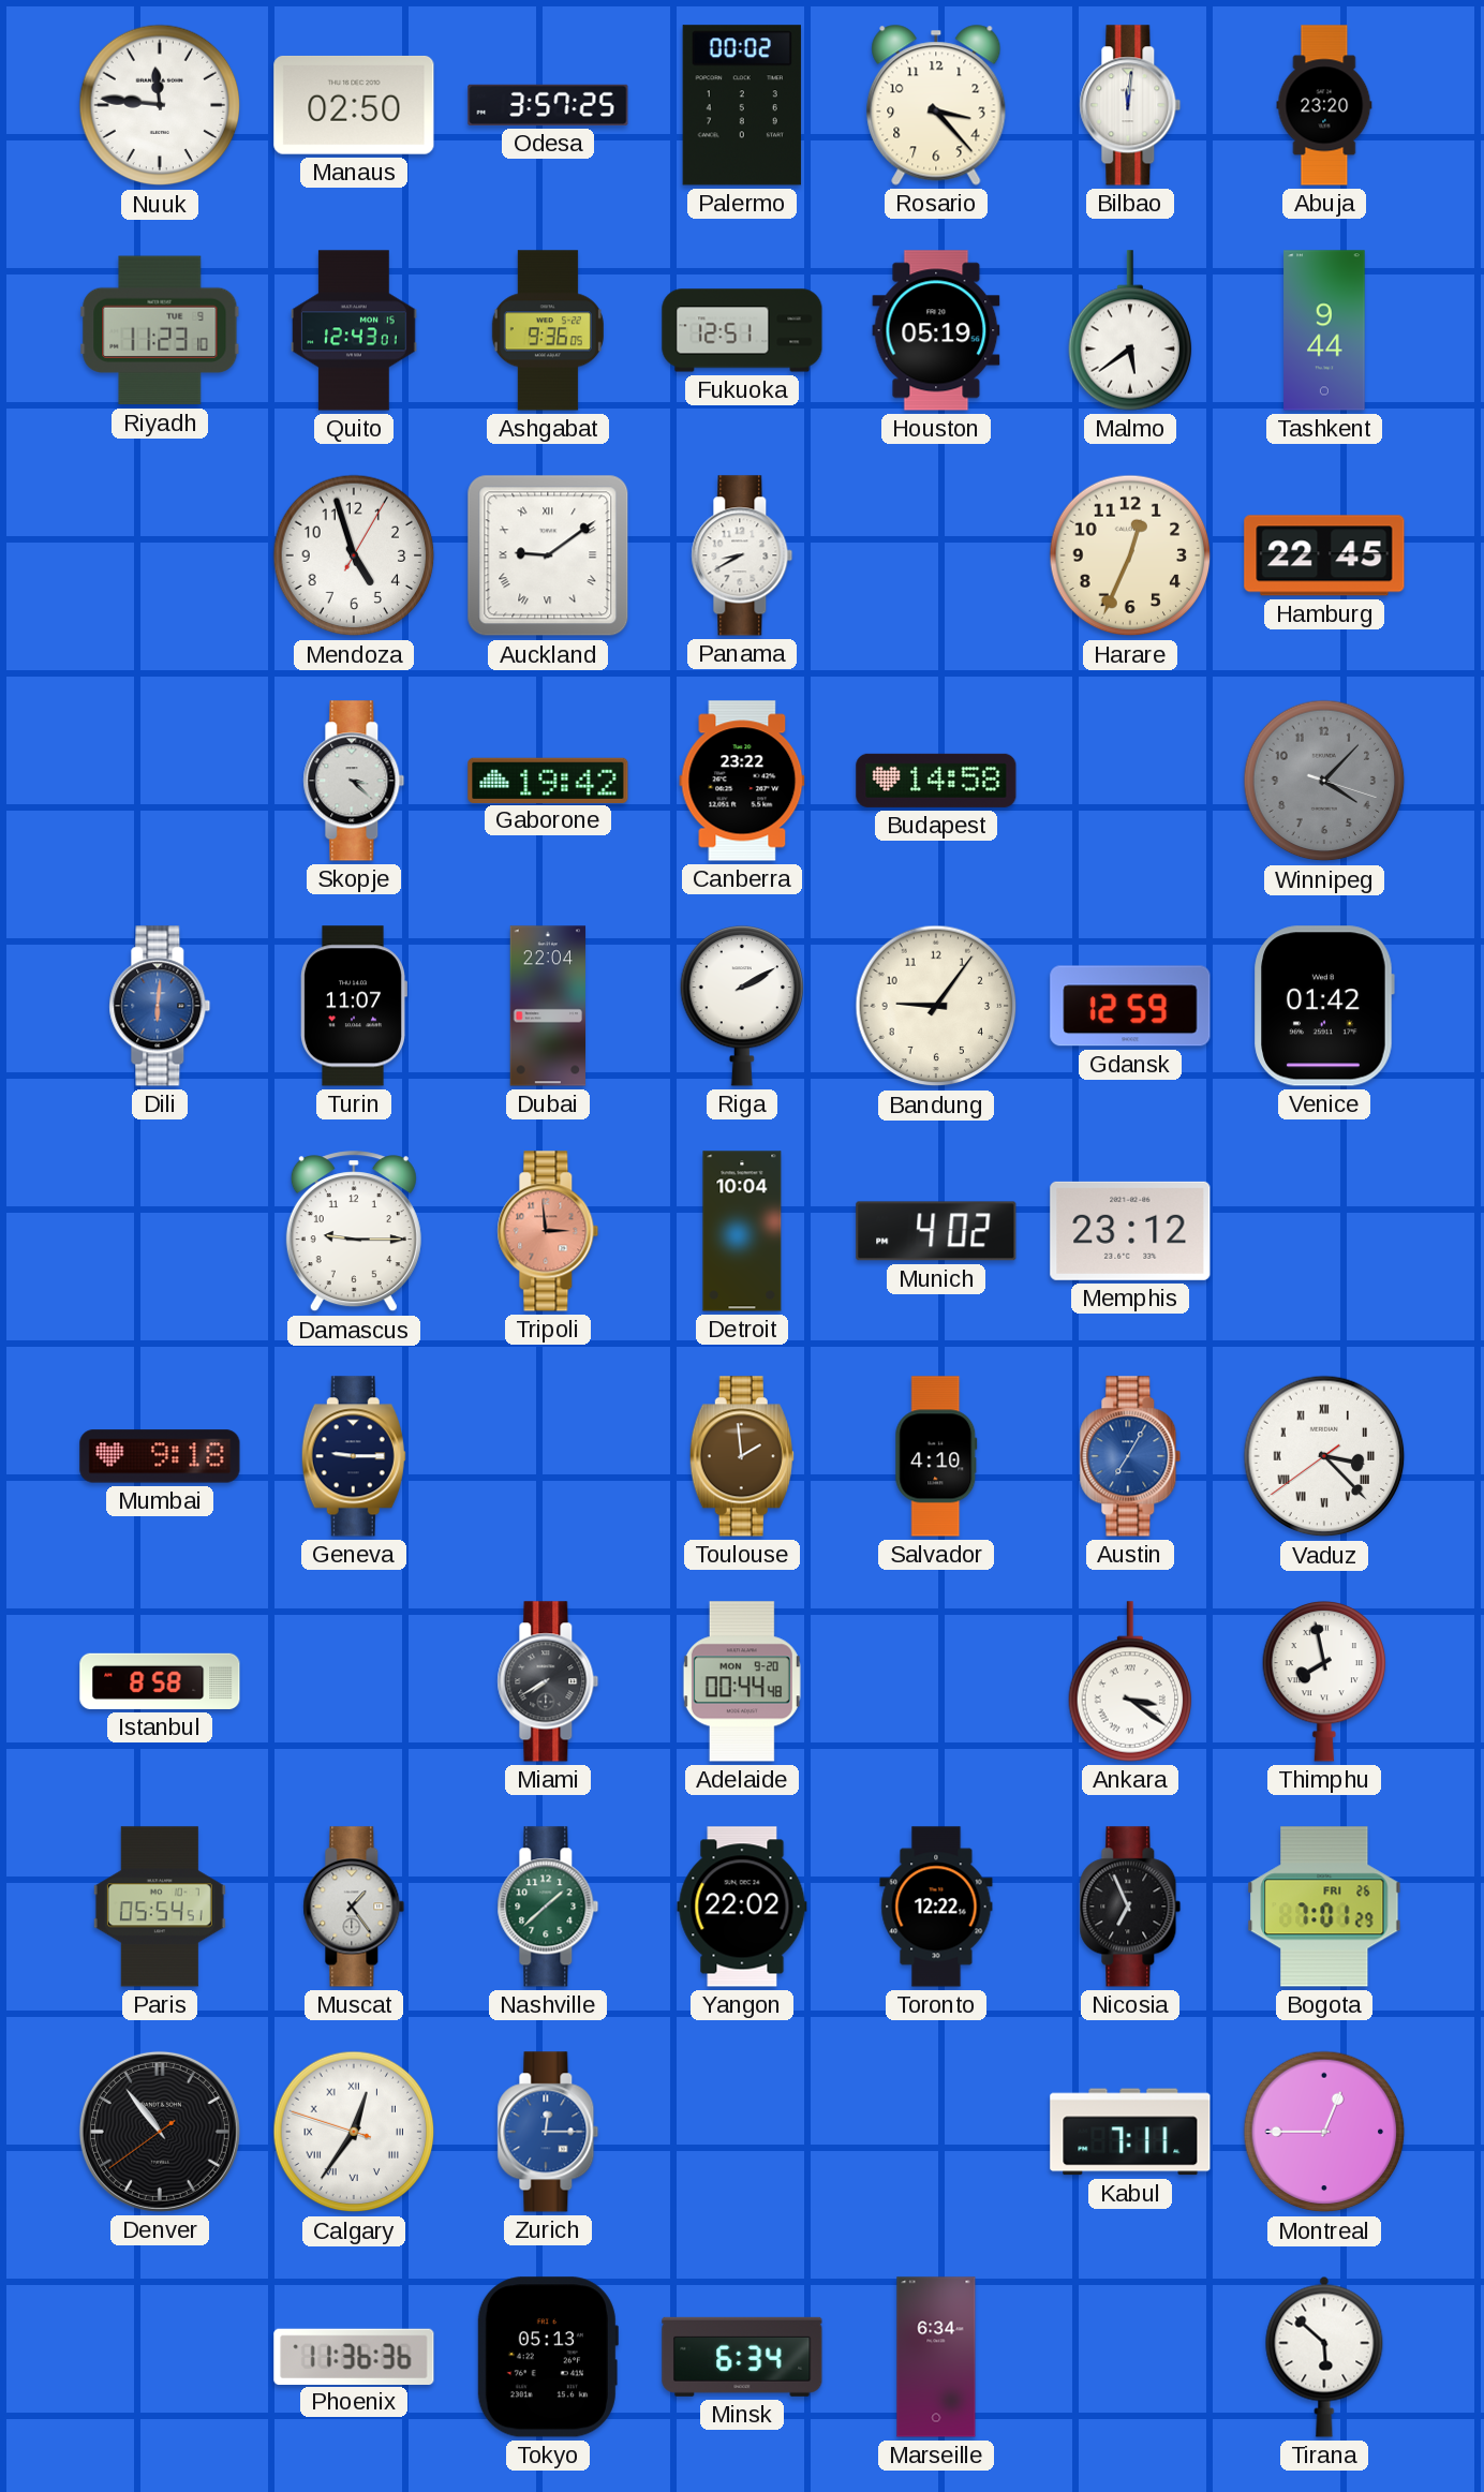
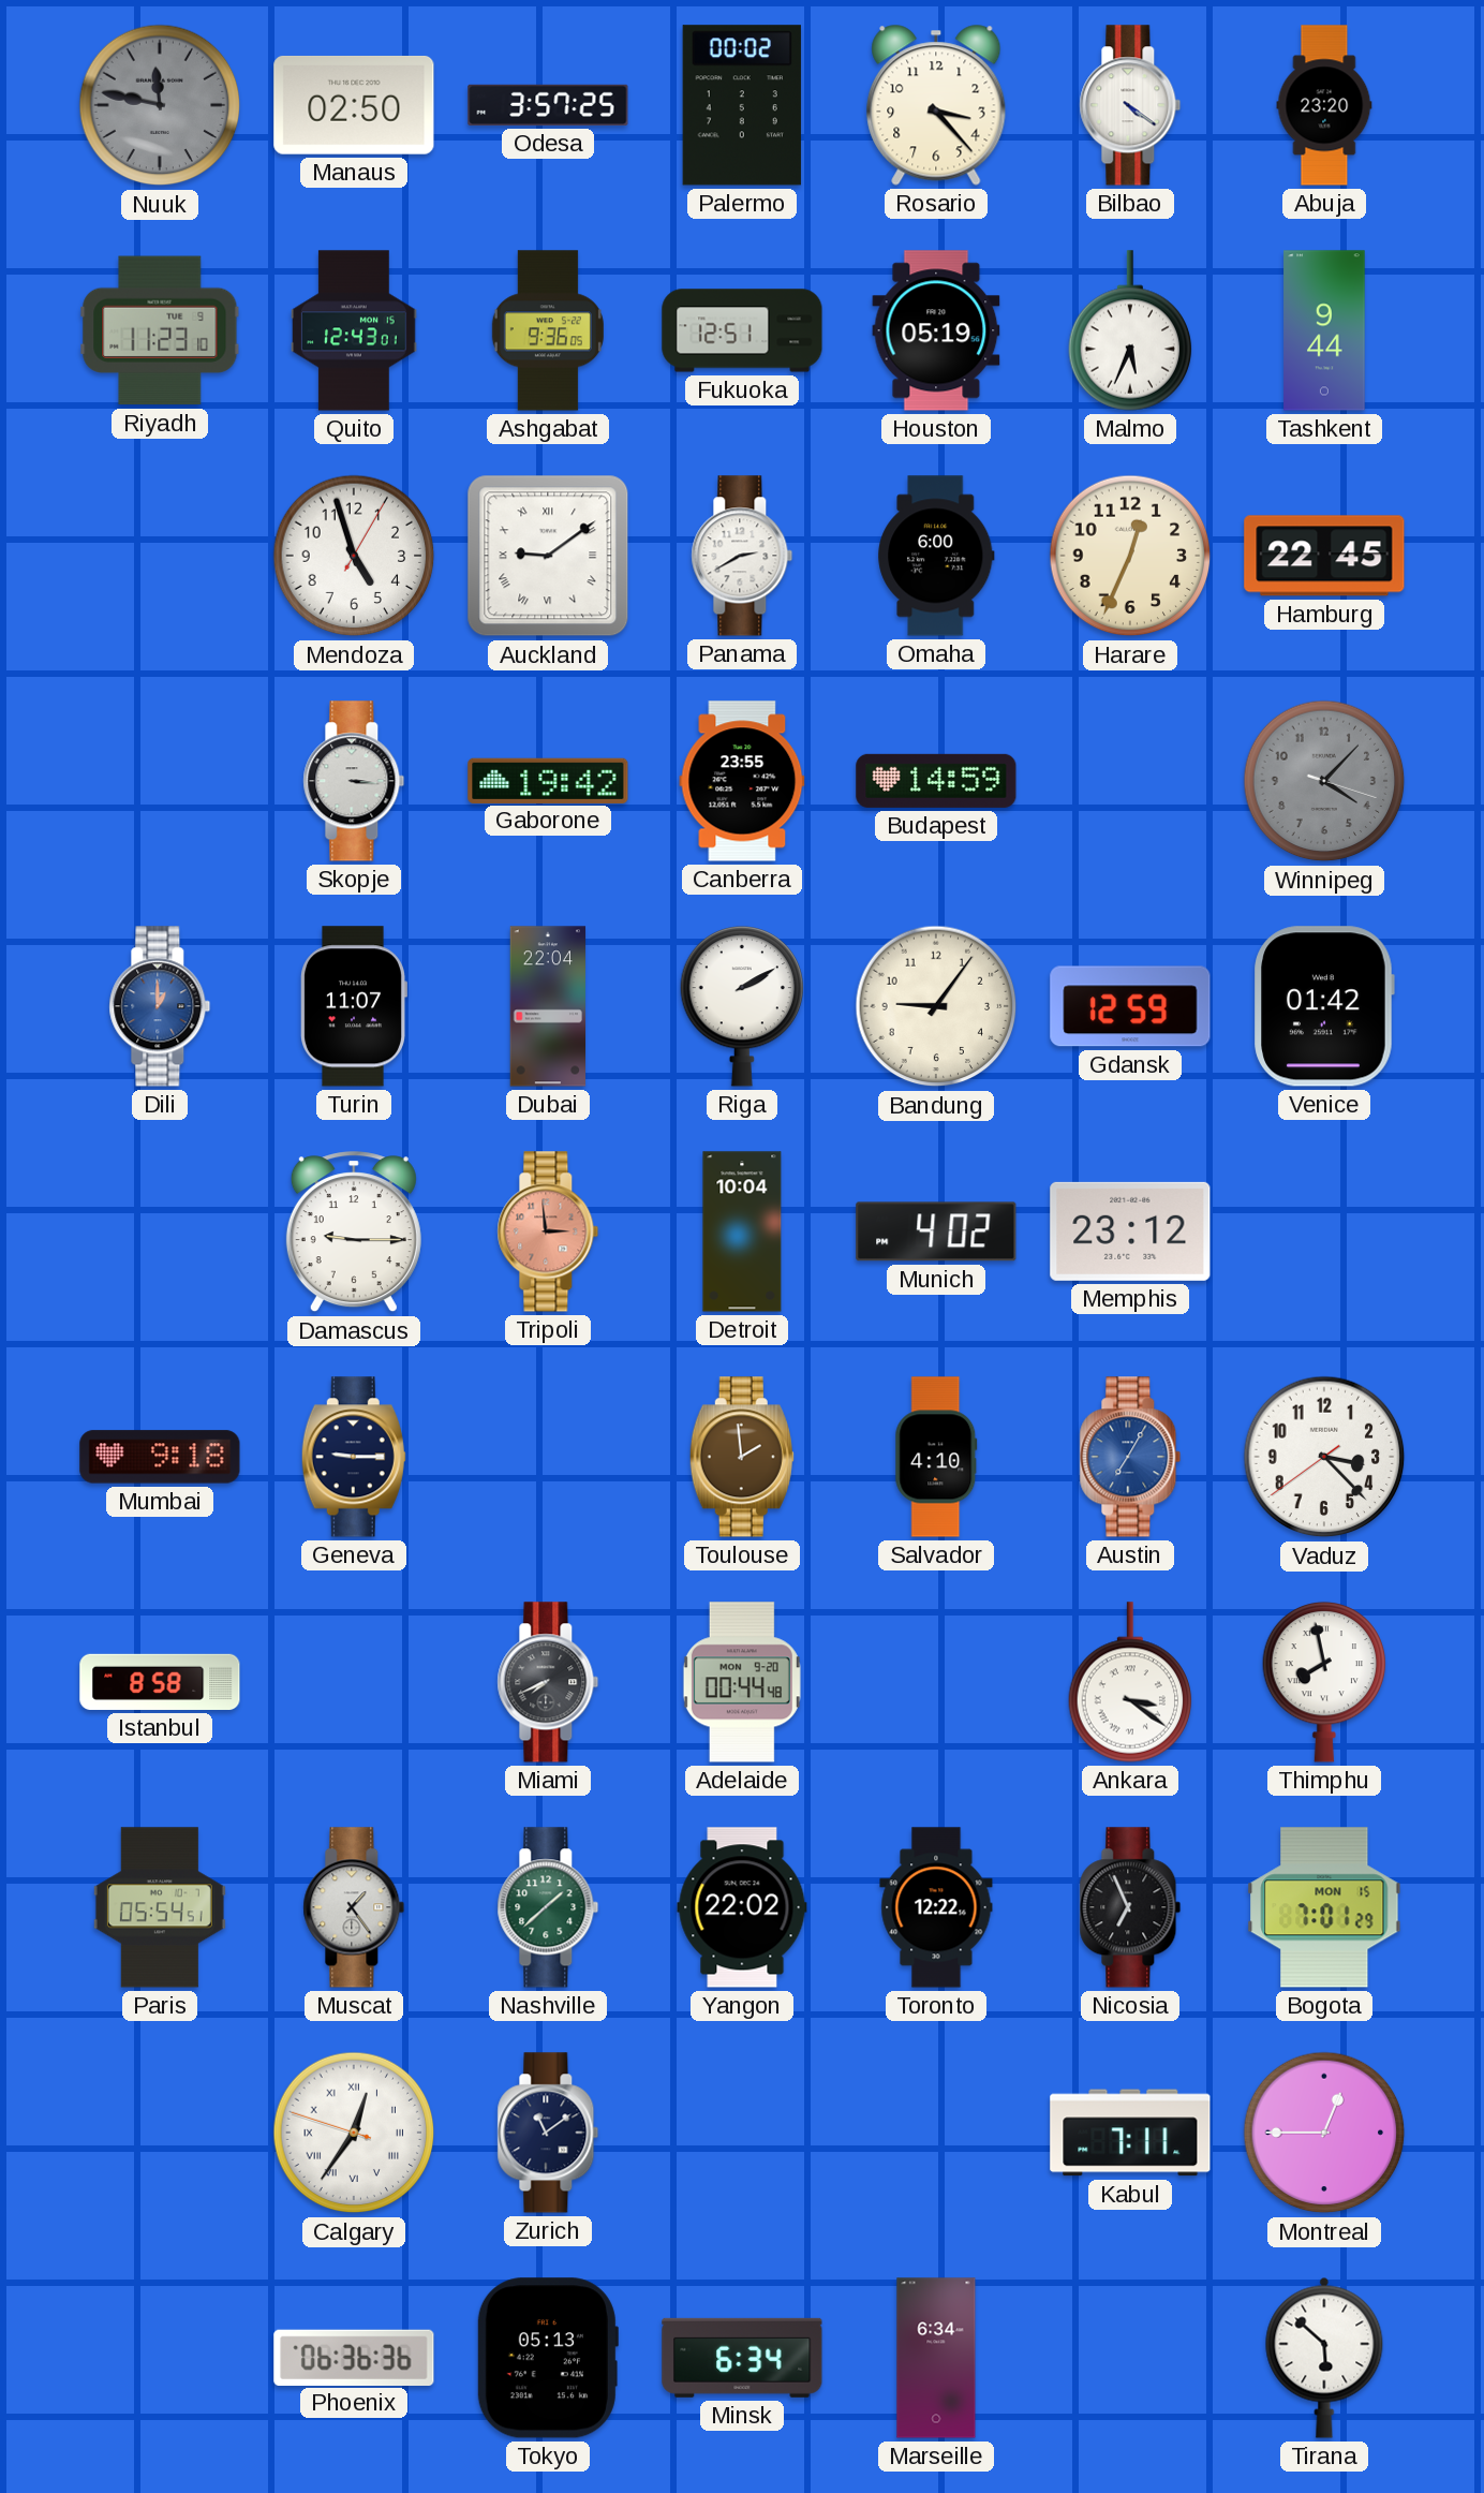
Nuuk: 11:46 -> 11:47
Nuuk dial: white -> grey
Bilbao: 12:01 -> 4:21
Malmo: 5:39 -> 5:34
Panama: 8:40 -> 2:40
Omaha: none -> 6:00
Skopje: 3:22 -> 3:16
Canberra: 23:22 -> 23:55
Budapest: 14:58 -> 14:59
Dili: 6:01 -> 1:00
Vaduz numerals: Roman -> Arabic
Miami: 7:40 -> 7:41
Bogota date: FRI 26 -> MON 15
Denver: 10:53 -> none
Zurich: 12:15 -> 11:09
Zurich dial: blue -> navy
Phoenix: 11:36 -> 06:36
